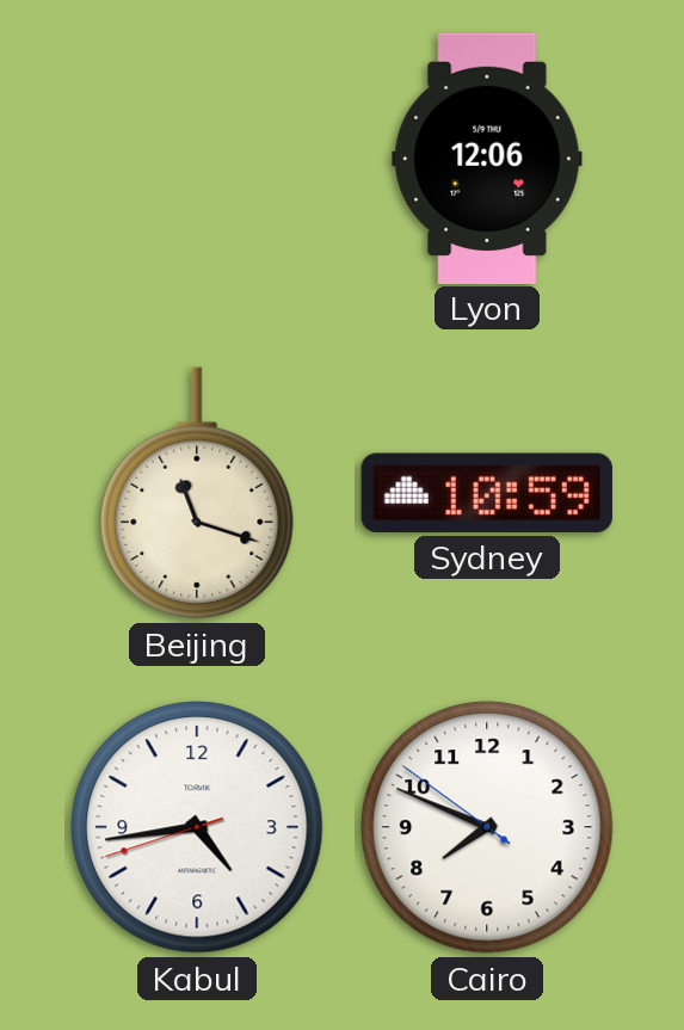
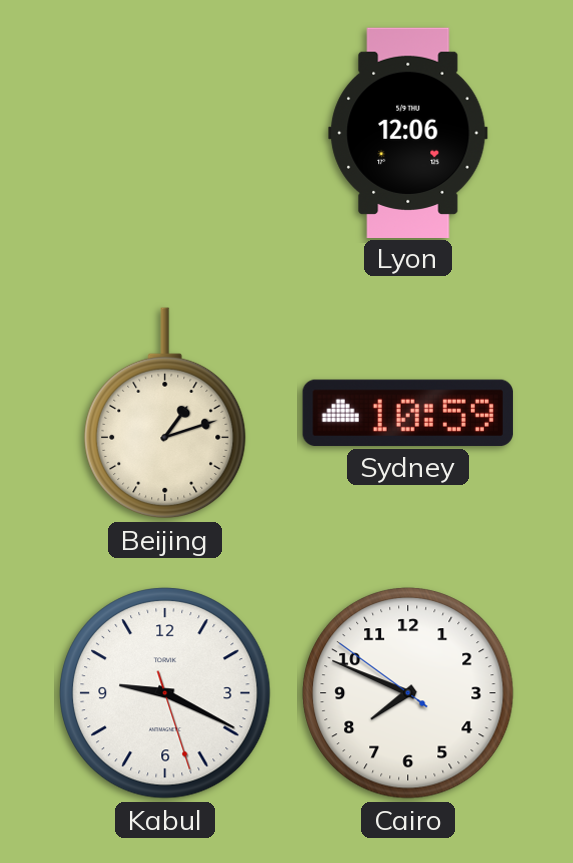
Beijing: 11:18 -> 1:12
Kabul: 4:43 -> 9:19
